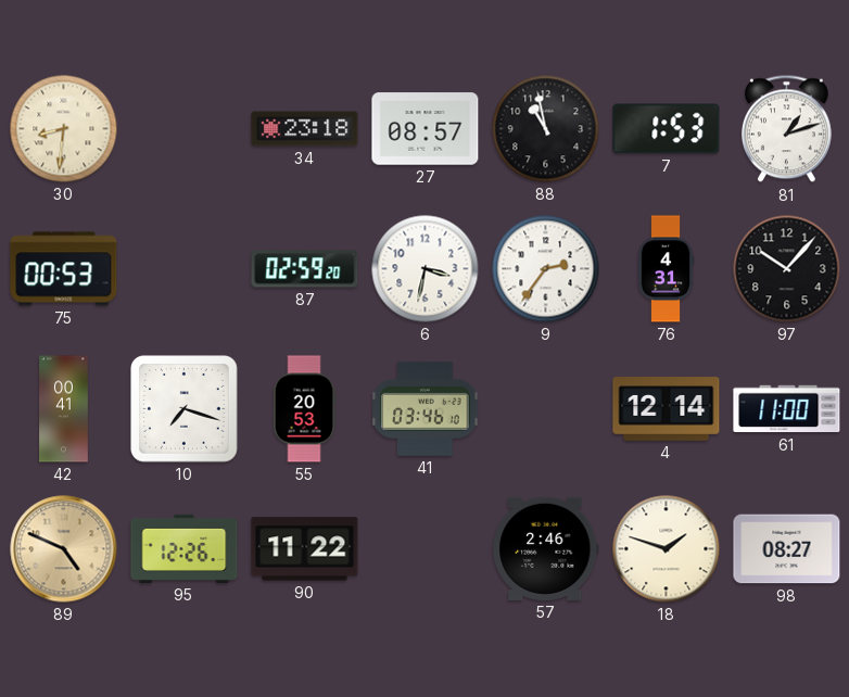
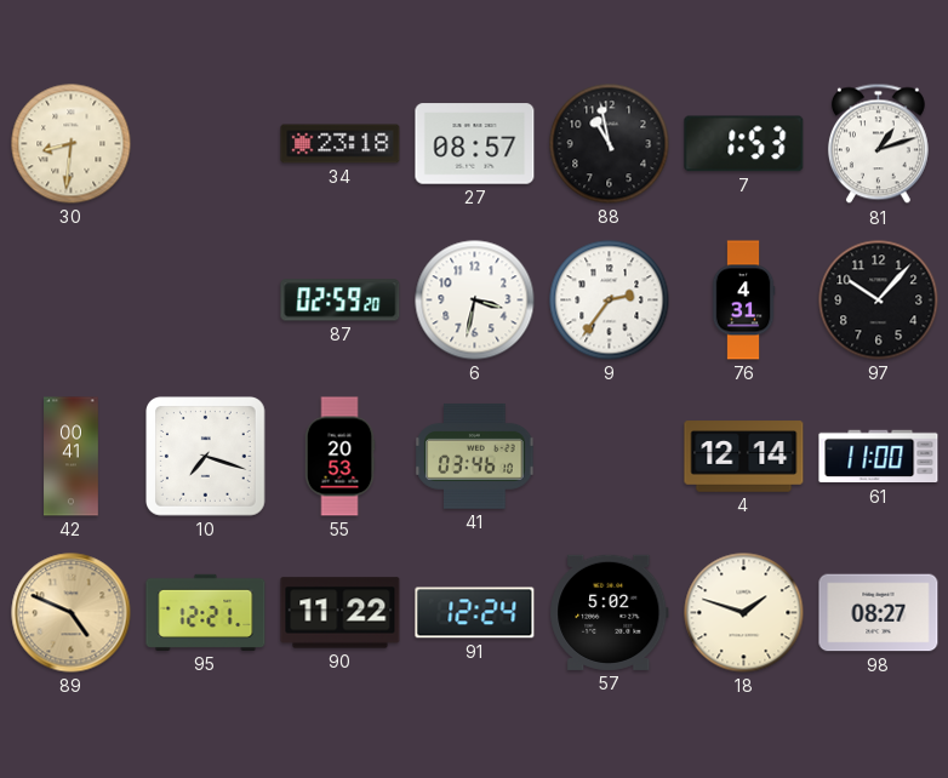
75: 00:53 -> none
95: 12:26 -> 12:21
91: none -> 12:24
57: 2:46 -> 5:02
